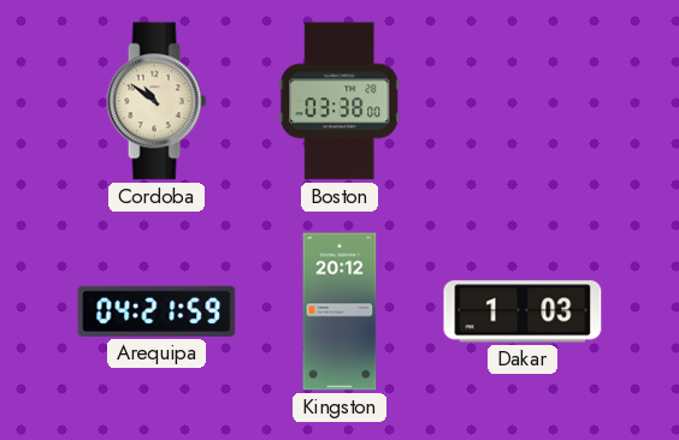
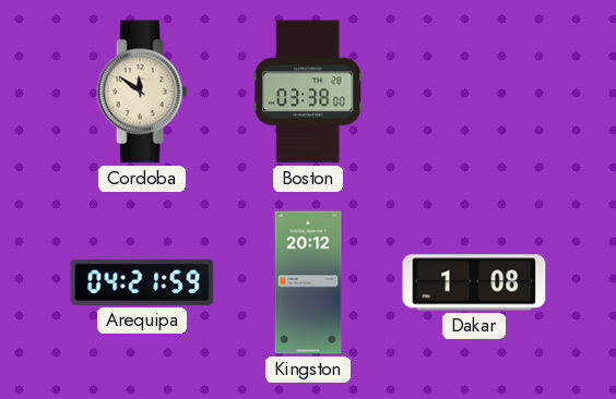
Cordoba: 10:51 -> 11:51
Dakar: 1:03 -> 1:08
